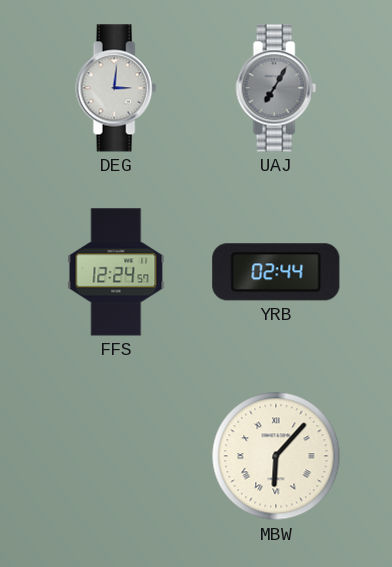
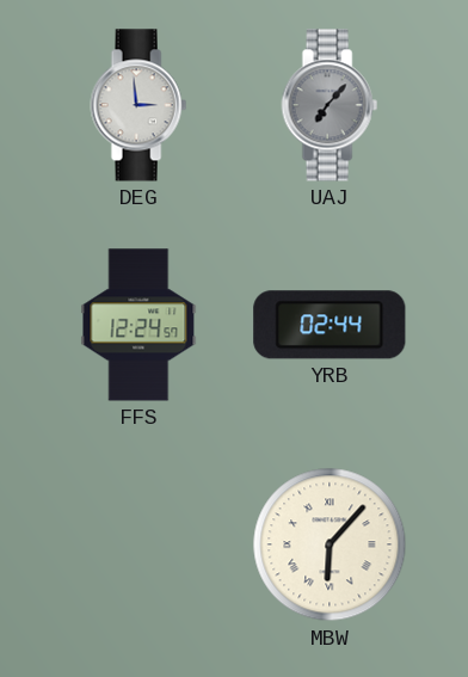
DEG: 3:01 -> 2:59
UAJ: 7:05 -> 7:07
